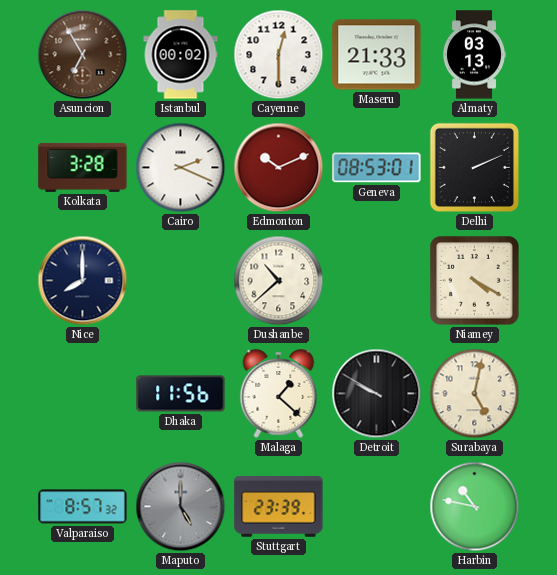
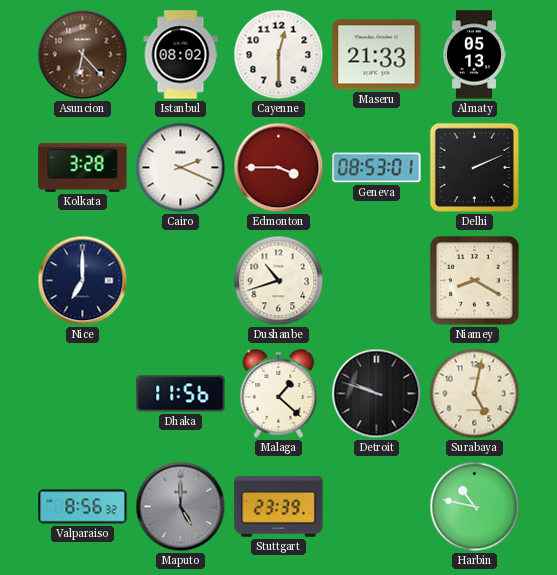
Asuncion: 6:55 -> 6:23
Istanbul: 00:02 -> 08:02
Almaty: 03:13 -> 05:13
Edmonton: 10:11 -> 3:45
Nice: 8:00 -> 7:00
Dushanbe: 10:38 -> 10:42
Niamey: 4:20 -> 8:20
Detroit: 9:50 -> 9:48
Valparaiso: 8:57 -> 8:56
